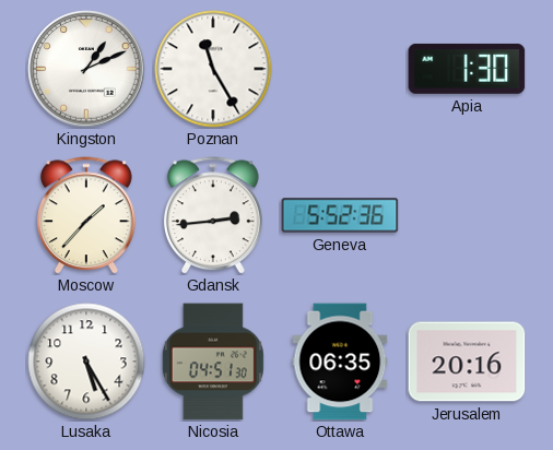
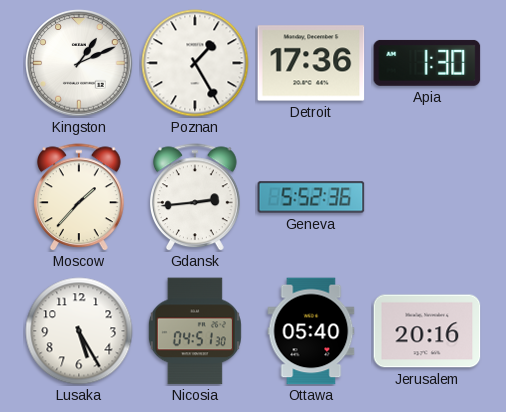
Poznan: 11:25 -> 1:25
Detroit: none -> 17:36
Ottawa: 06:35 -> 05:40
